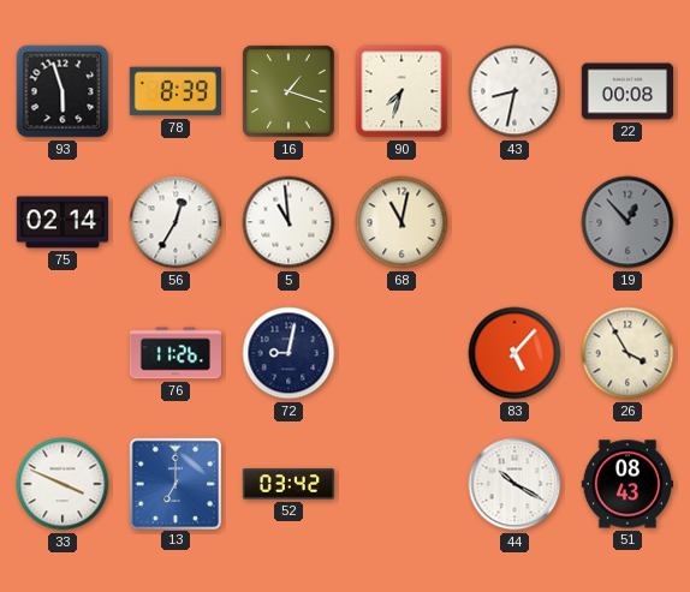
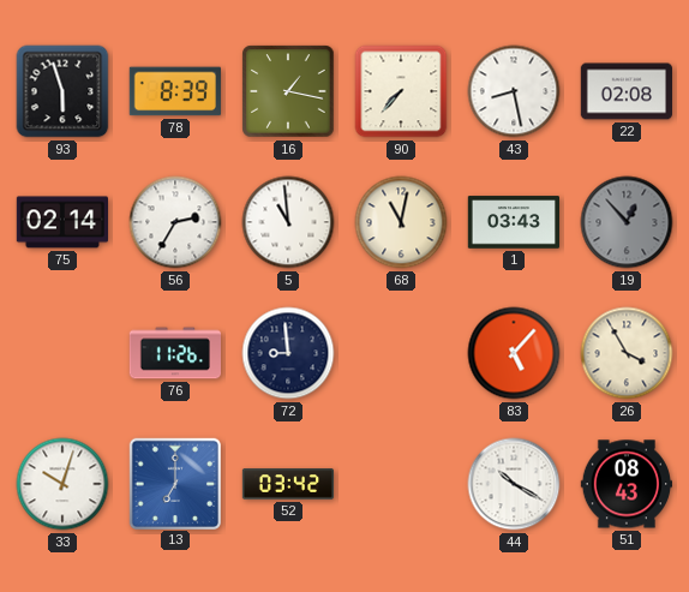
16: 1:18 -> 1:17
90: 7:33 -> 7:37
43: 8:32 -> 8:28
22: 00:08 -> 02:08
56: 12:35 -> 2:35
1: none -> 03:43
72: 9:02 -> 8:59
33: 3:49 -> 10:03
